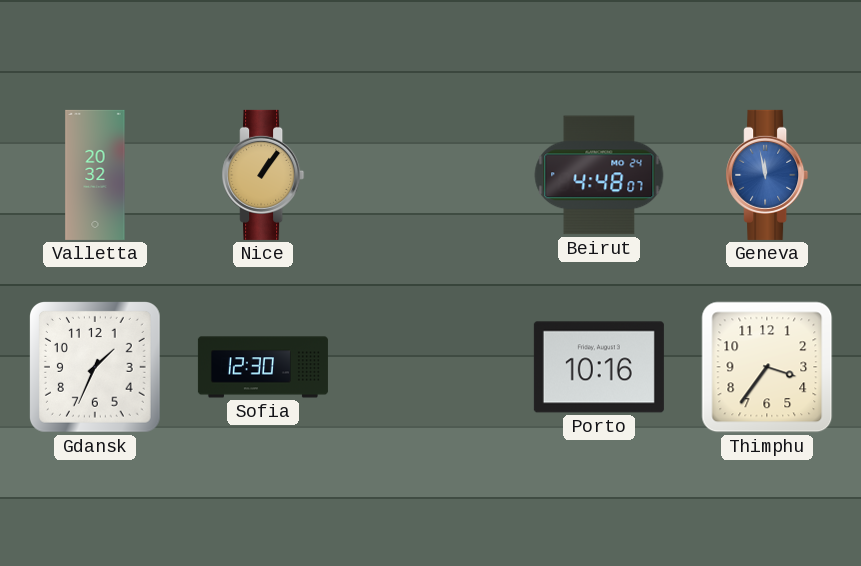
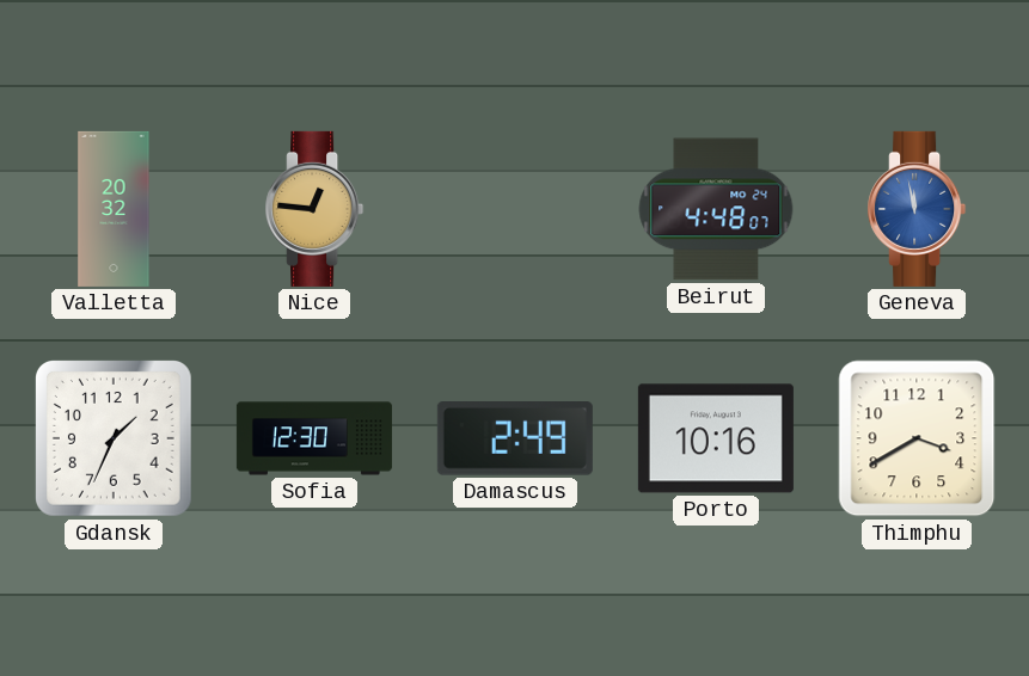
Nice: 1:06 -> 12:46
Damascus: none -> 2:49
Thimphu: 3:36 -> 3:40
